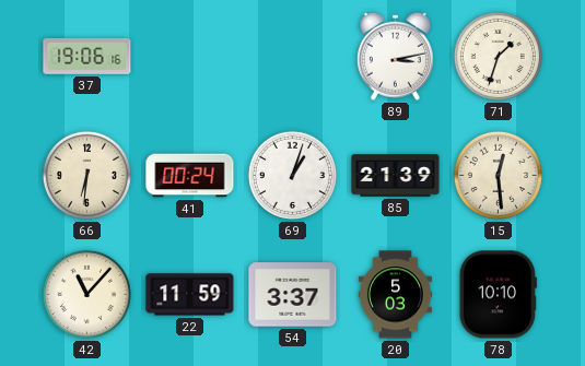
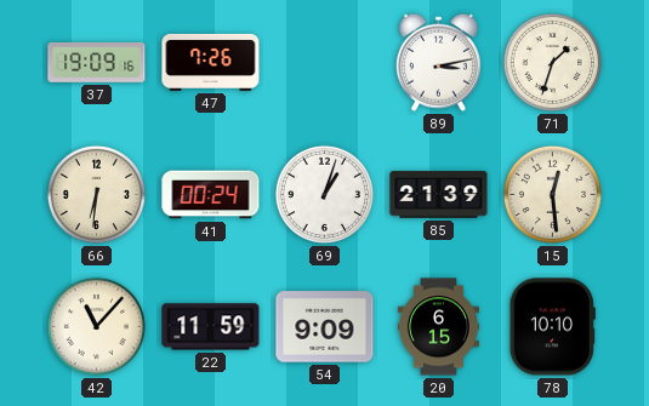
37: 19:06 -> 19:09
47: none -> 7:26
54: 3:37 -> 9:09
20: 5:03 -> 6:15
